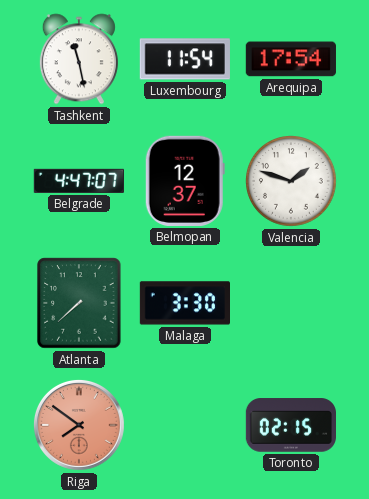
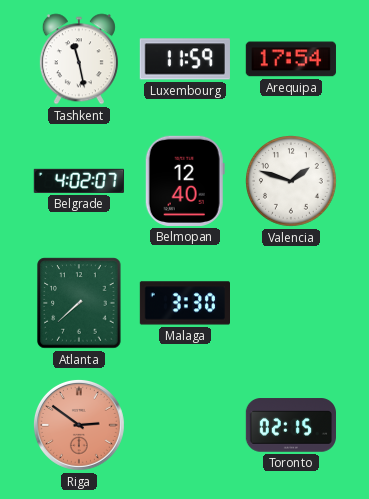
Luxembourg: 11:54 -> 11:59
Belgrade: 4:47 -> 4:02
Belmopan: 12:37 -> 12:40
Riga: 7:51 -> 2:51
